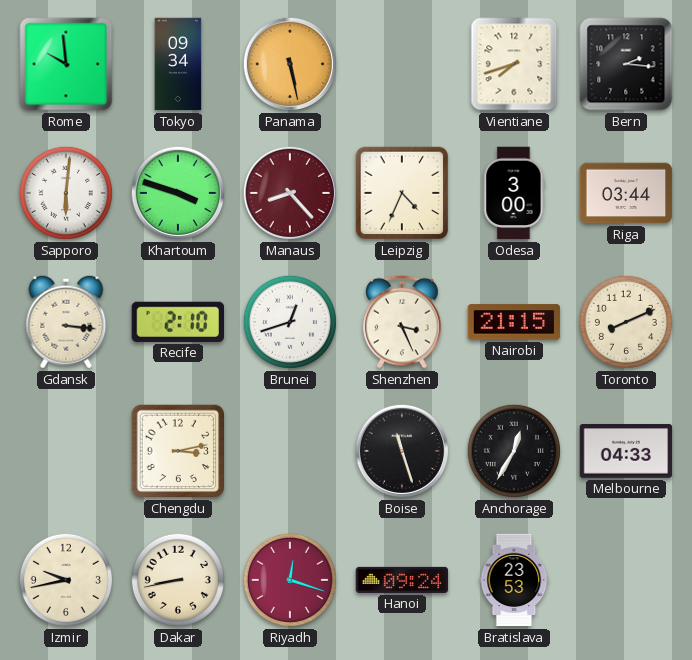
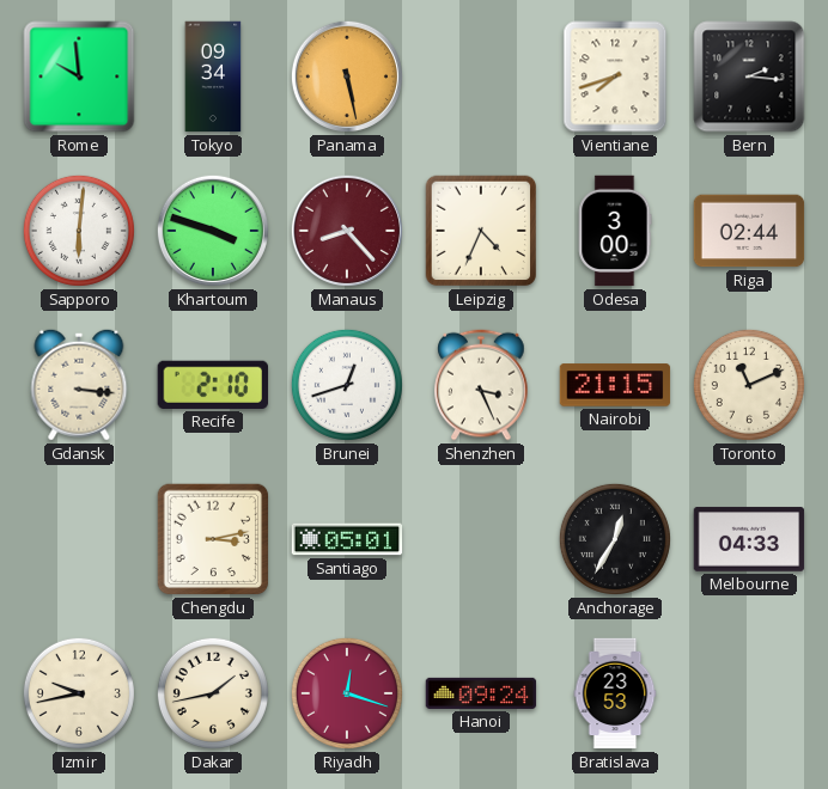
Riga: 03:44 -> 02:44
Toronto: 8:11 -> 11:11
Santiago: none -> 05:01
Boise: 11:27 -> none
Dakar: 8:43 -> 1:43
